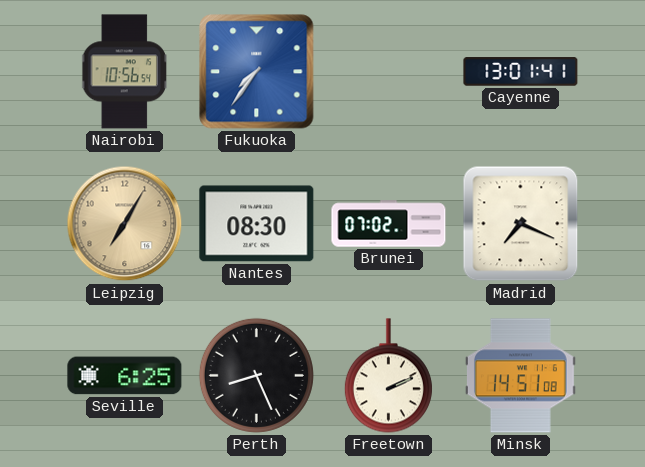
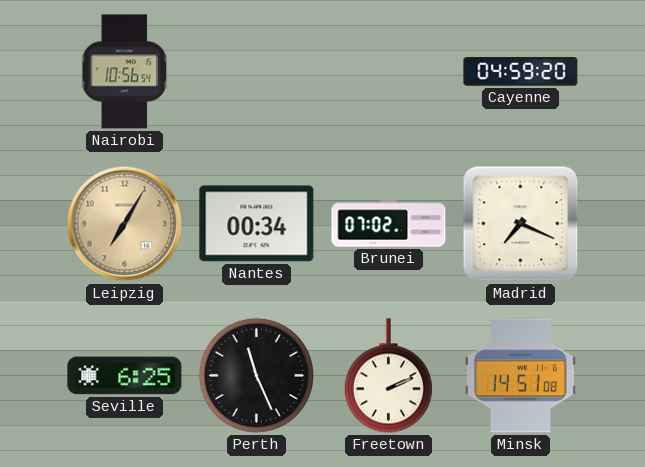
Fukuoka: 7:36 -> none
Cayenne: 13:01 -> 04:59
Nantes: 08:30 -> 00:34
Perth: 8:26 -> 11:26
